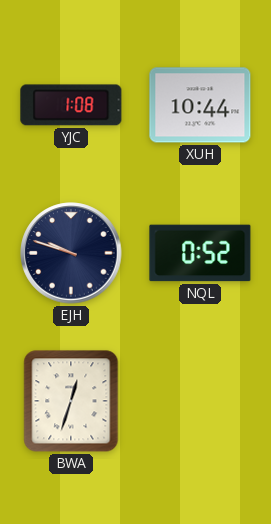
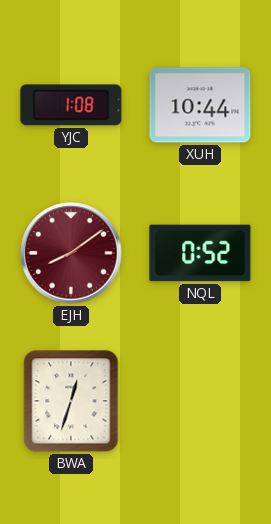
EJH: 9:48 -> 8:09
EJH dial: navy -> burgundy
